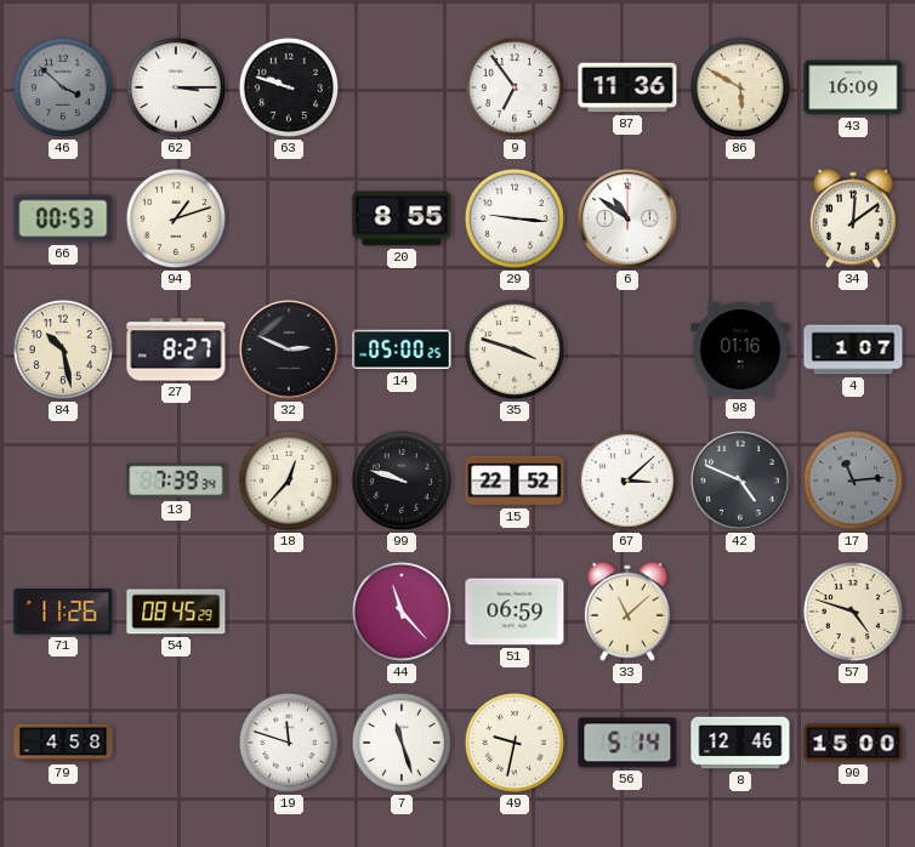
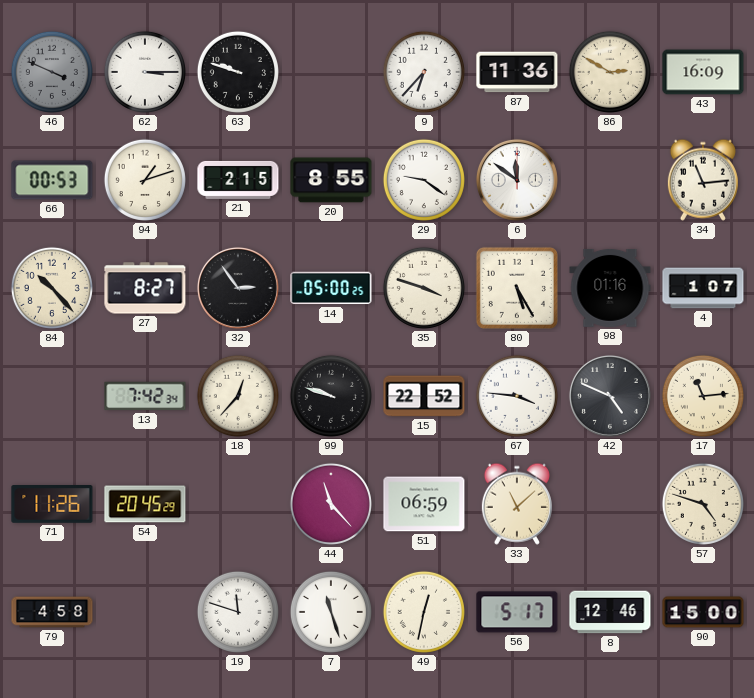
46: 3:52 -> 3:49
9: 6:54 -> 6:37
86: 5:50 -> 2:50
21: none -> 2:15
29: 9:16 -> 9:21
6: 10:51 -> 11:51
34: 12:09 -> 11:14
84: 10:28 -> 10:23
32: 2:49 -> 2:54
80: none -> 5:25
13: 7:39 -> 7:42
67: 3:08 -> 3:46
17 dial: grey -> cream
54: 08:45 -> 20:45
49: 9:32 -> 12:32
56: 5:14 -> 5:17
